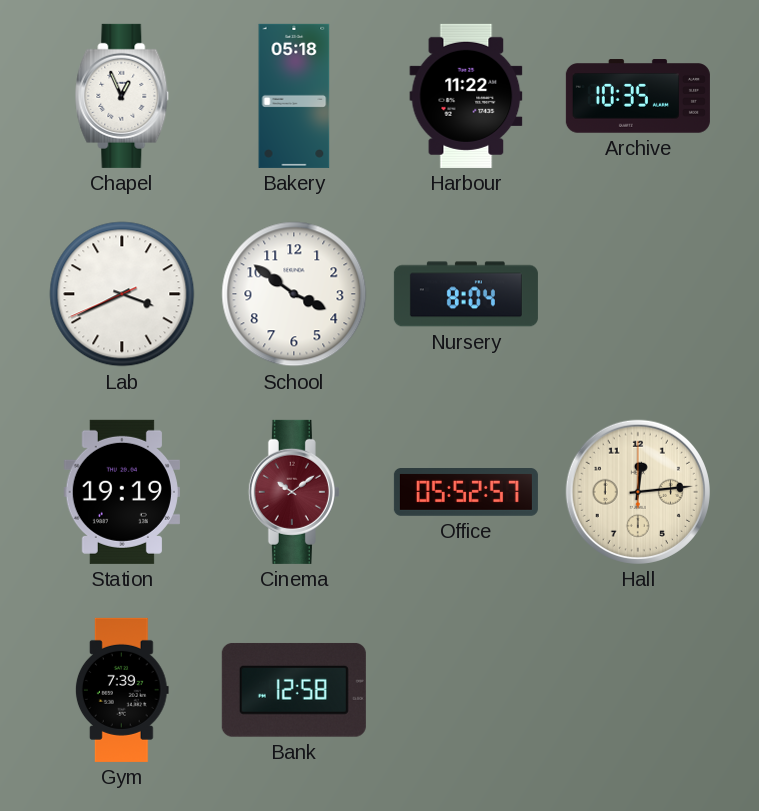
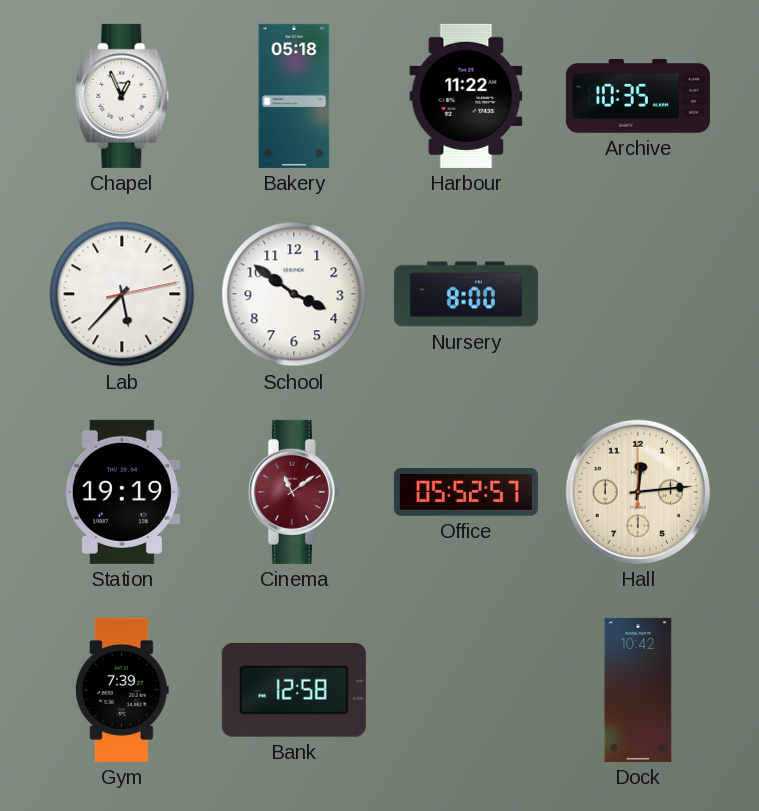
Lab: 3:40 -> 5:37
Nursery: 8:04 -> 8:00
Cinema: 10:09 -> 11:09
Dock: none -> 10:42
